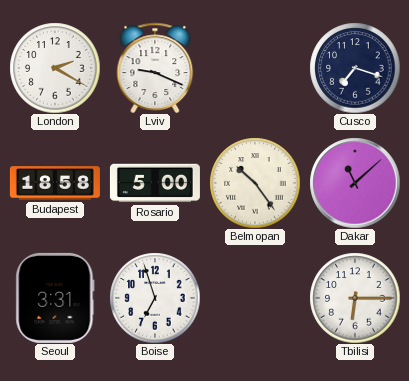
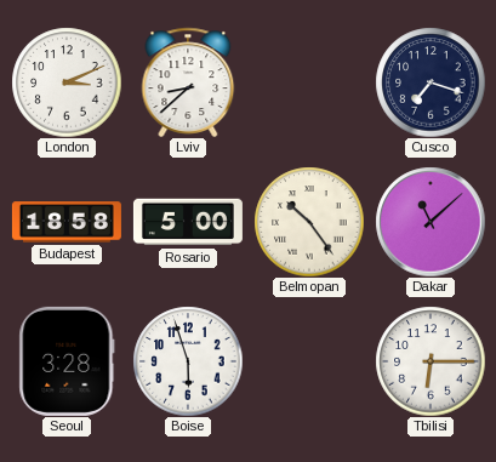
London: 2:20 -> 3:11
Lviv: 9:19 -> 8:38
Seoul: 3:31 -> 3:28
Boise: 6:57 -> 5:57
